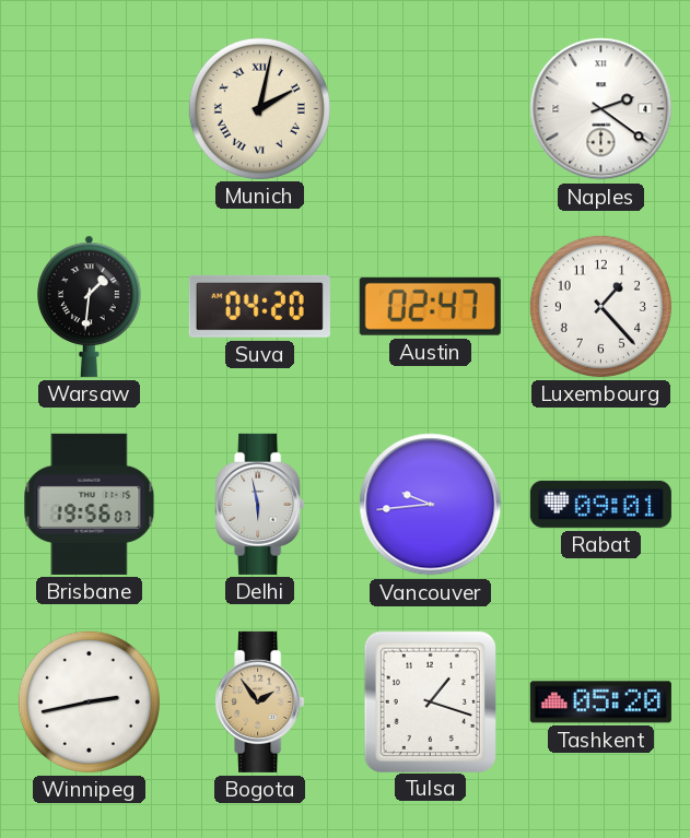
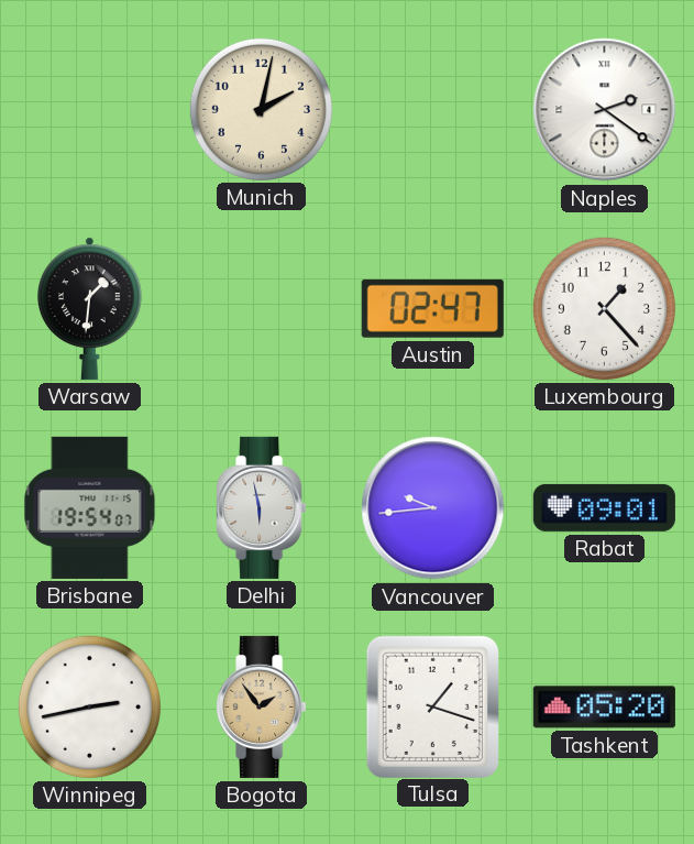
Munich numerals: Roman -> Arabic
Suva: 04:20 -> none
Brisbane: 19:56 -> 19:54
